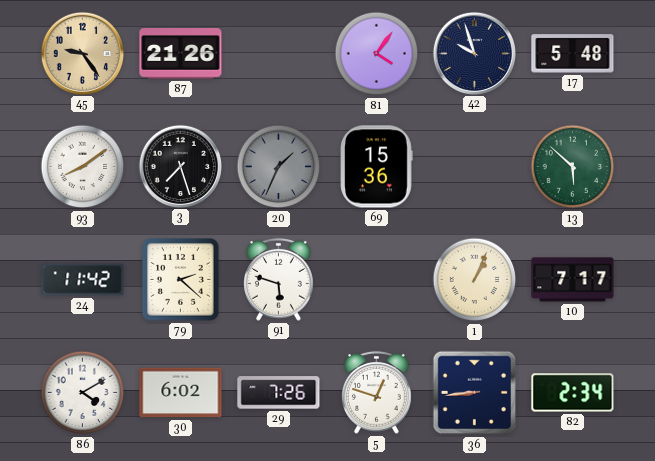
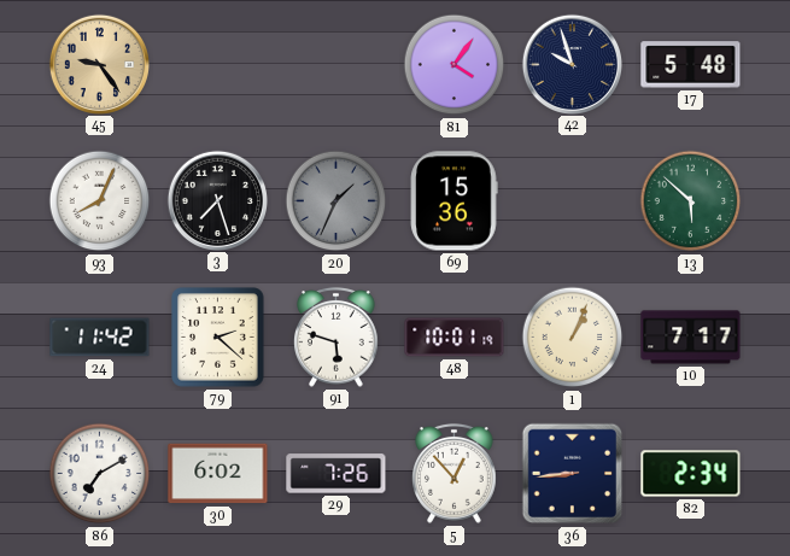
87: 21:26 -> none
93: 8:09 -> 8:04
48: none -> 10:01
86: 4:10 -> 7:10
5: 12:48 -> 12:53
